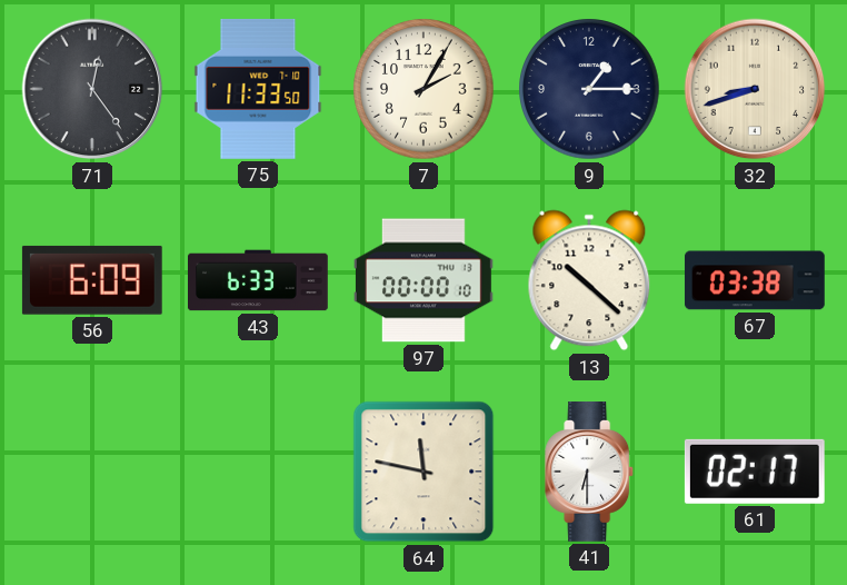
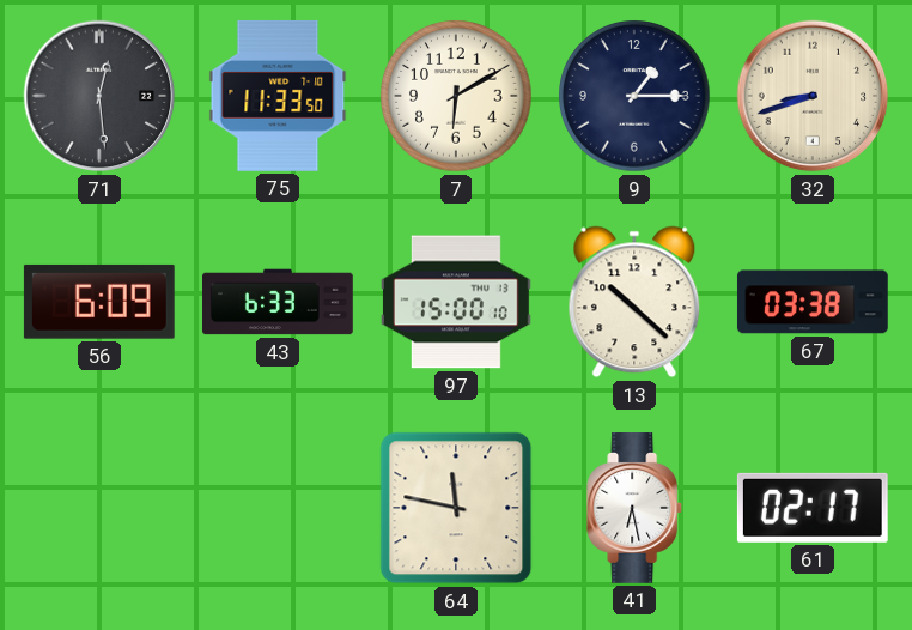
71: 12:24 -> 12:29
7: 2:05 -> 6:10
97: 00:00 -> 15:00
41: 6:30 -> 6:28
